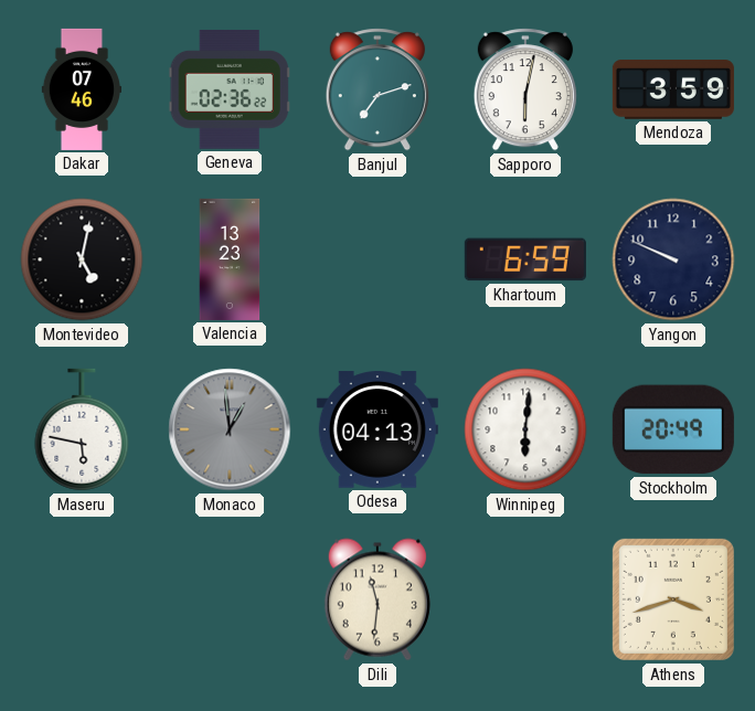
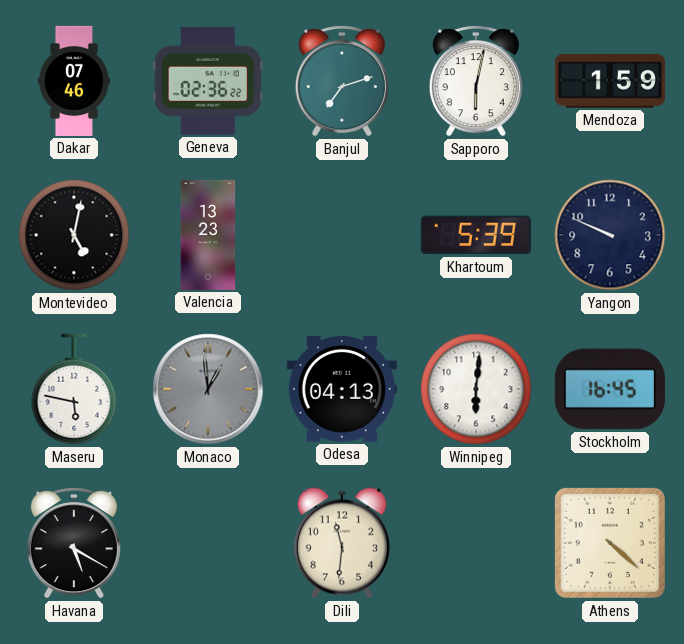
Mendoza: 3:59 -> 1:59
Khartoum: 6:59 -> 5:39
Stockholm: 20:49 -> 16:45
Havana: none -> 5:20
Athens: 3:42 -> 4:22
